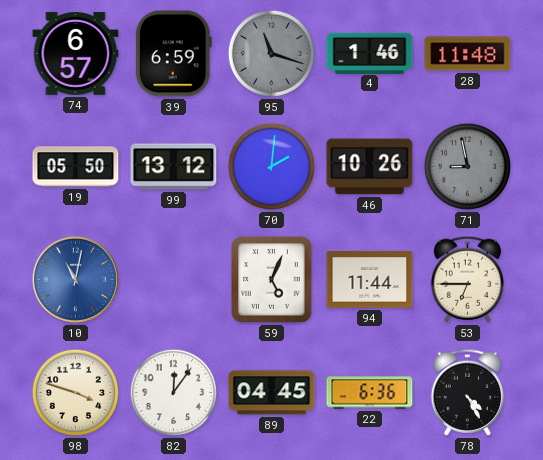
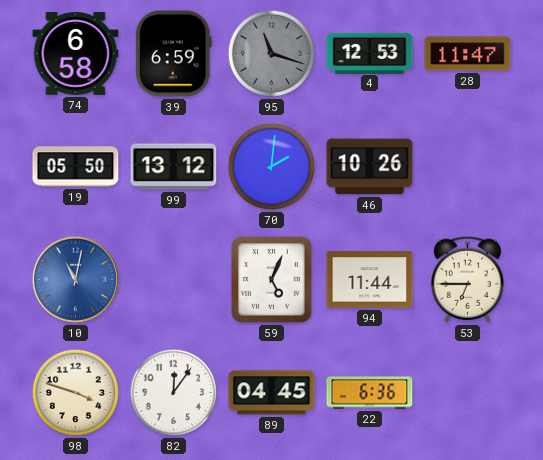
74: 6:57 -> 6:58
4: 1:46 -> 12:53
28: 11:48 -> 11:47
71: 8:58 -> none
78: 4:25 -> none
